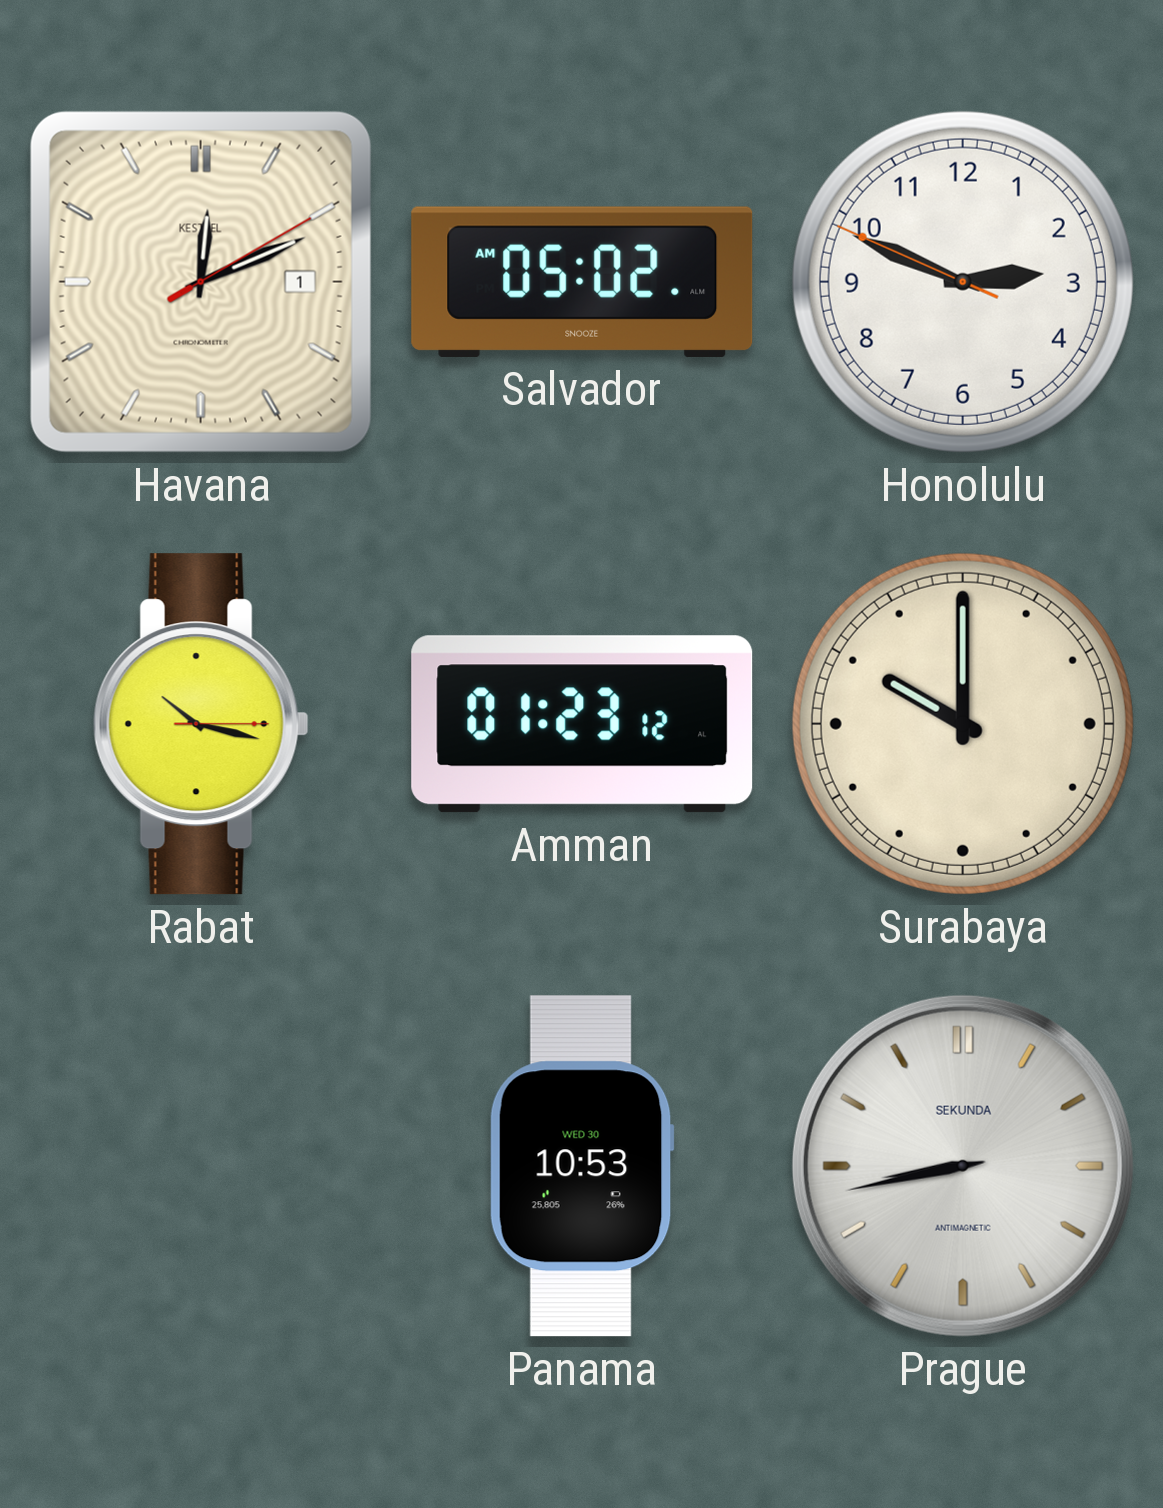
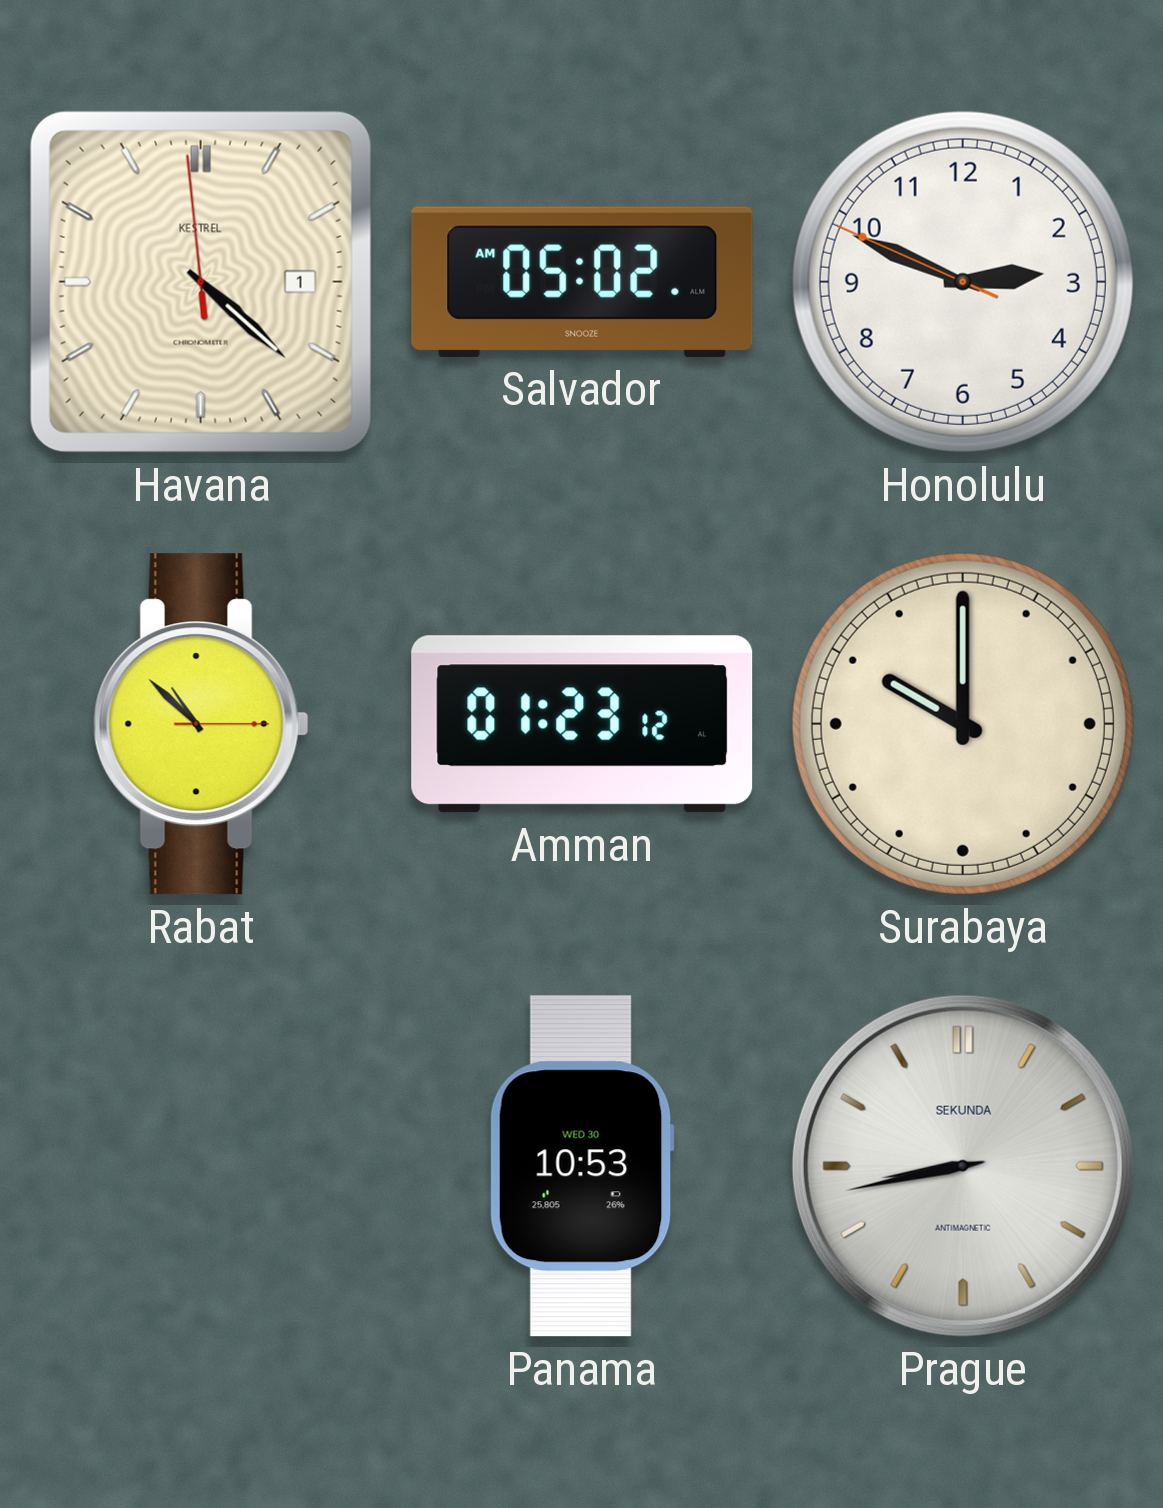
Havana: 12:11 -> 4:21
Rabat: 10:17 -> 10:52
